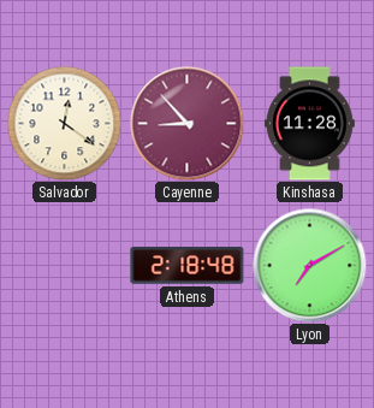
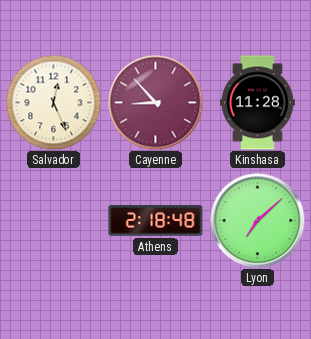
Salvador: 12:21 -> 12:26
Lyon: 7:10 -> 7:08
